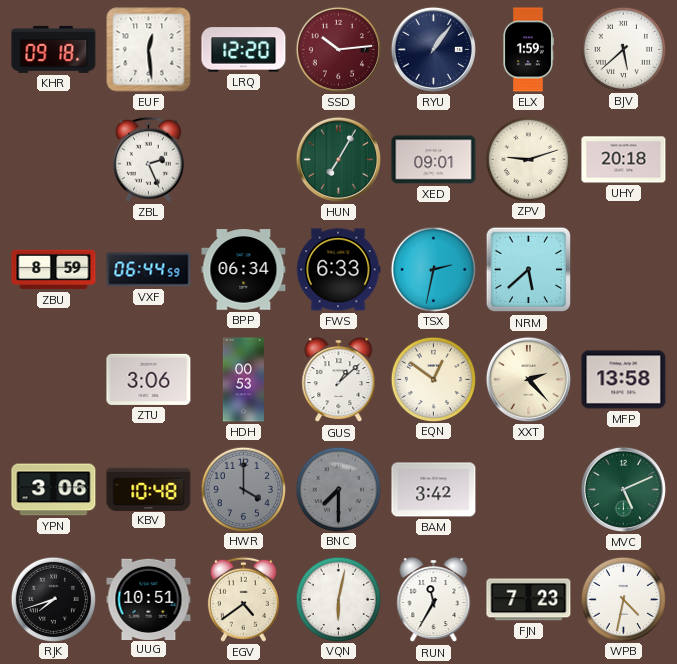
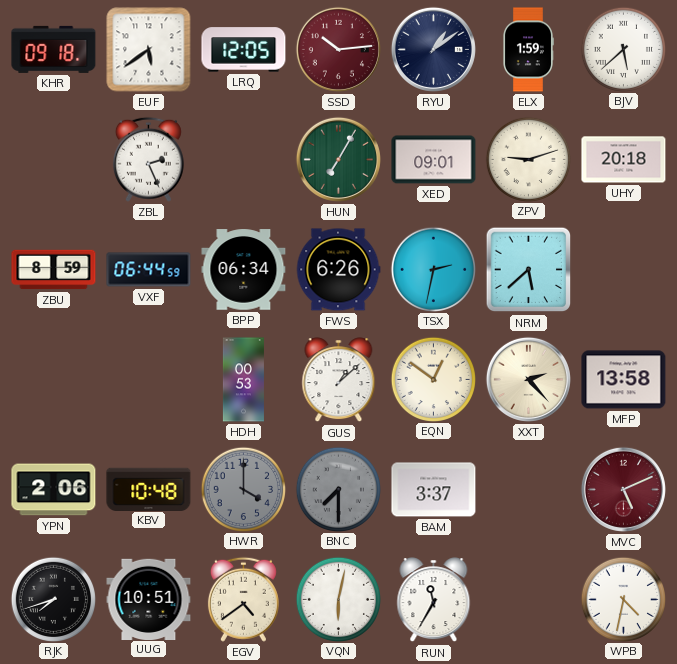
EUF: 12:29 -> 5:39
LRQ: 12:20 -> 12:05
RYU: 1:06 -> 1:09
FWS: 6:33 -> 6:26
ZTU: 3:06 -> none
YPN: 3:06 -> 2:06
BAM: 3:42 -> 3:37
MVC dial: green -> burgundy
FJN: 7:23 -> none
